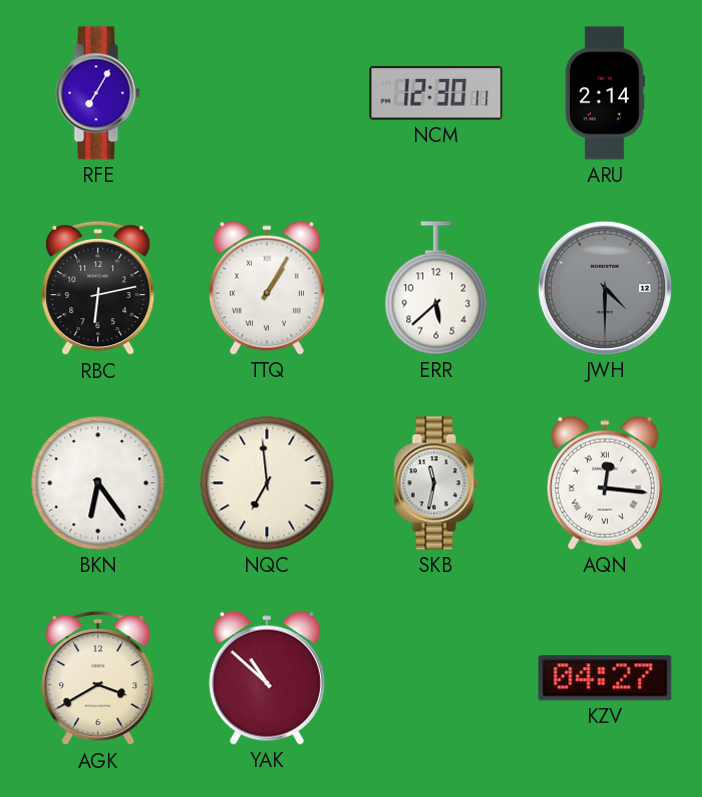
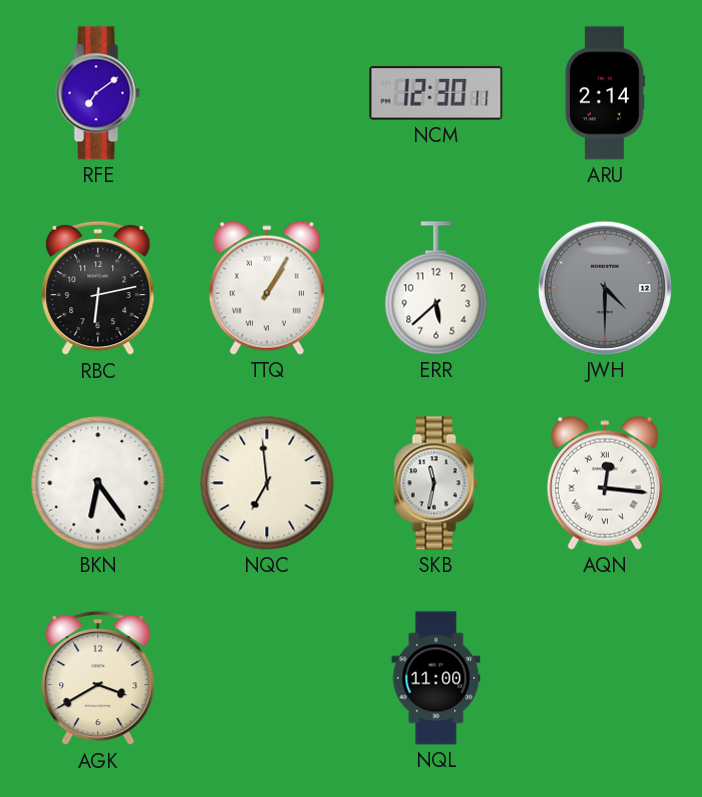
RFE: 7:05 -> 7:09
YAK: 10:52 -> none
NQL: none -> 11:00
KZV: 04:27 -> none
